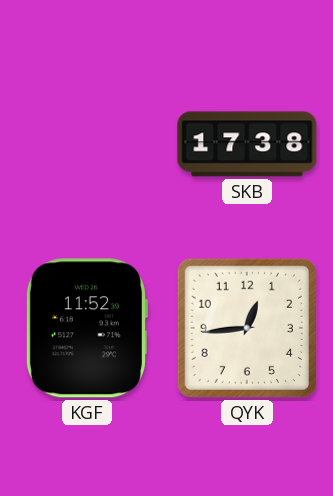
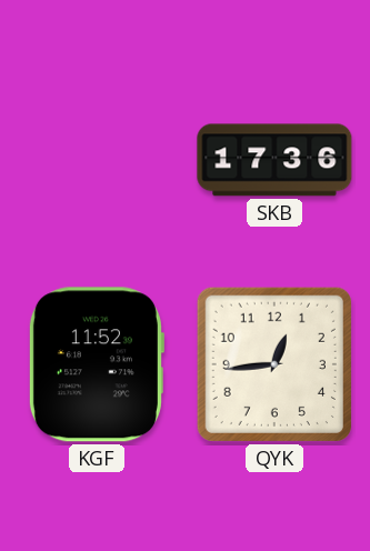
SKB: 17:38 -> 17:36
